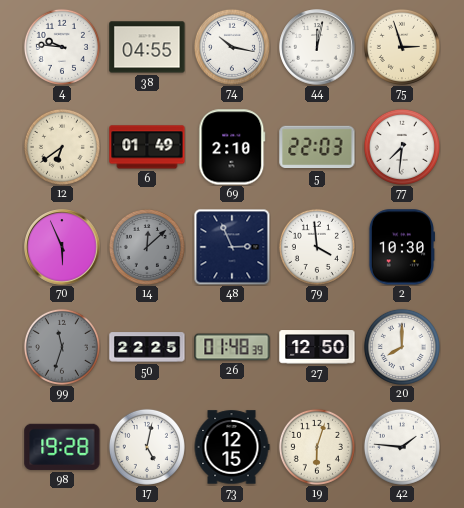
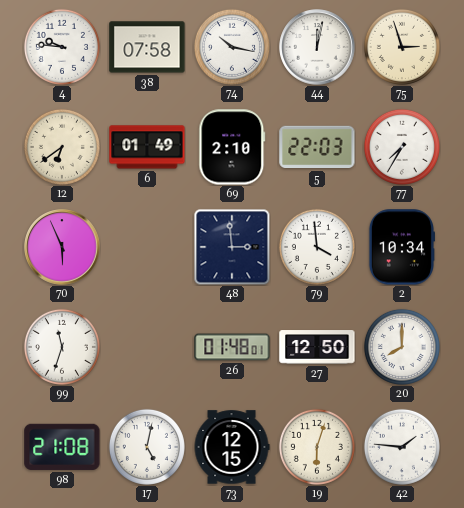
38: 04:55 -> 07:58
77: 7:31 -> 7:35
14: 12:08 -> none
48: 2:56 -> 2:59
2: 10:30 -> 10:34
99 dial: grey -> white
50: 22:25 -> none
26: 01:48:39 -> 01:48:01
98: 19:28 -> 21:08
